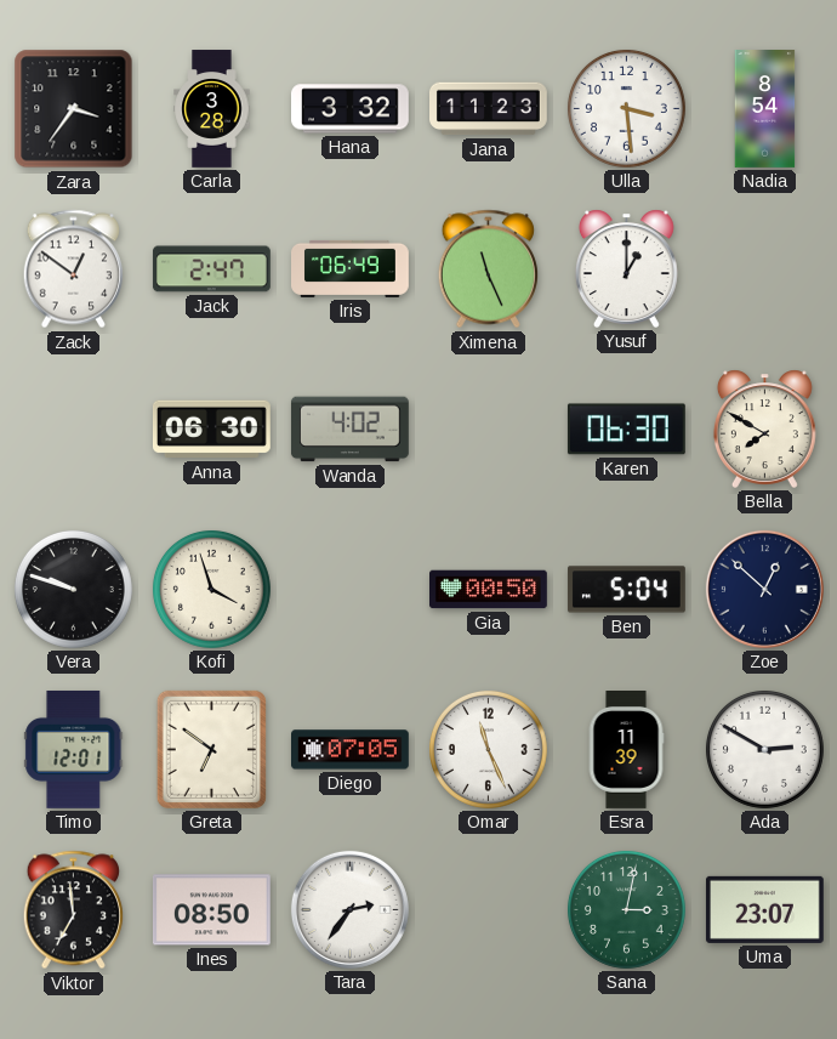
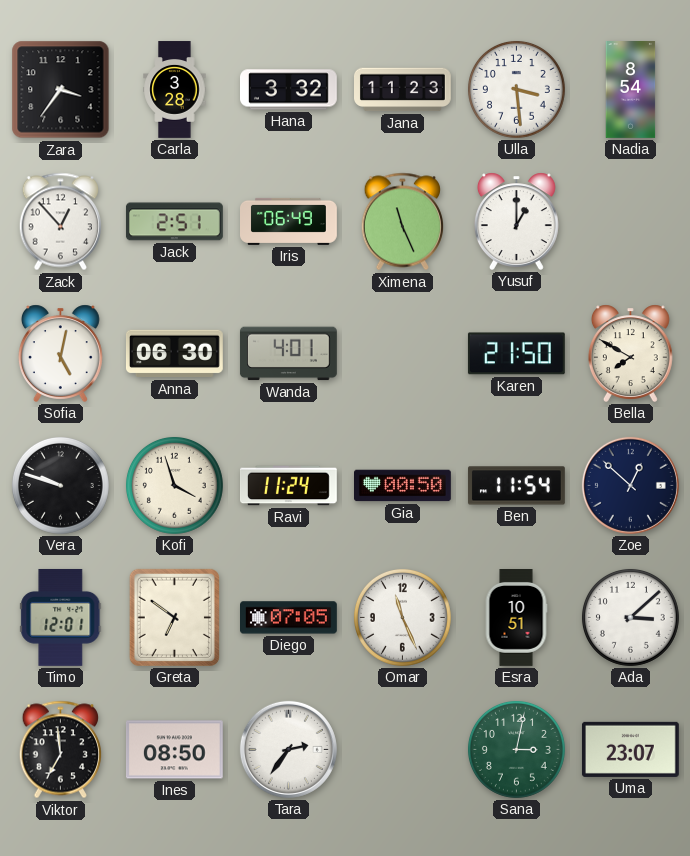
Zack: 12:51 -> 12:53
Jack: 2:47 -> 2:51
Sofia: none -> 5:02
Wanda: 4:02 -> 4:01
Karen: 06:30 -> 21:50
Ravi: none -> 11:24
Ben: 5:04 -> 11:54
Esra: 11:39 -> 10:51
Ada: 2:50 -> 3:08
